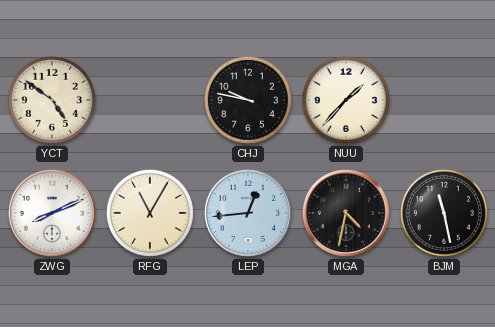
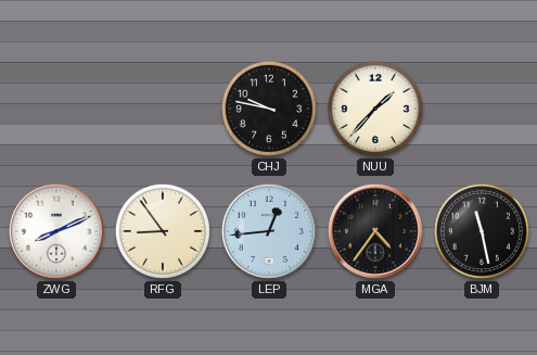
YCT: 4:51 -> none
RFG: 11:05 -> 8:54
MGA: 4:32 -> 4:36
